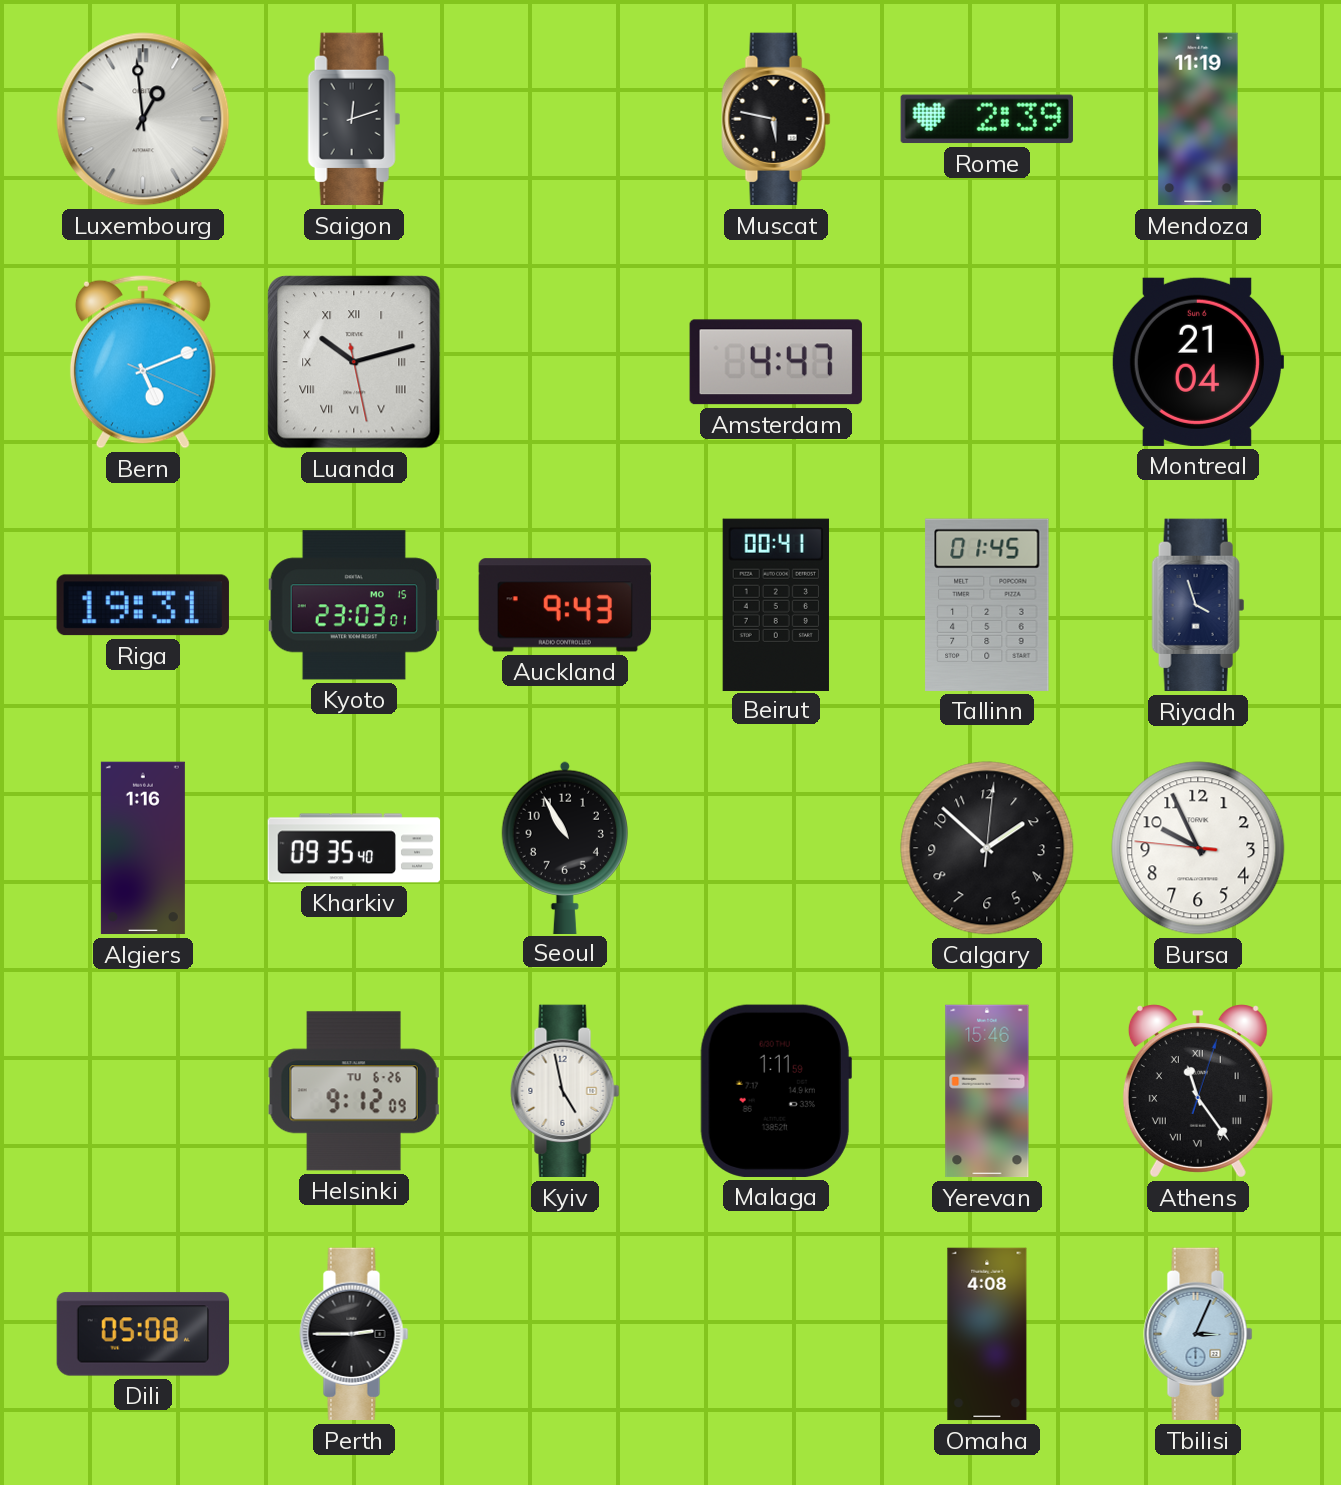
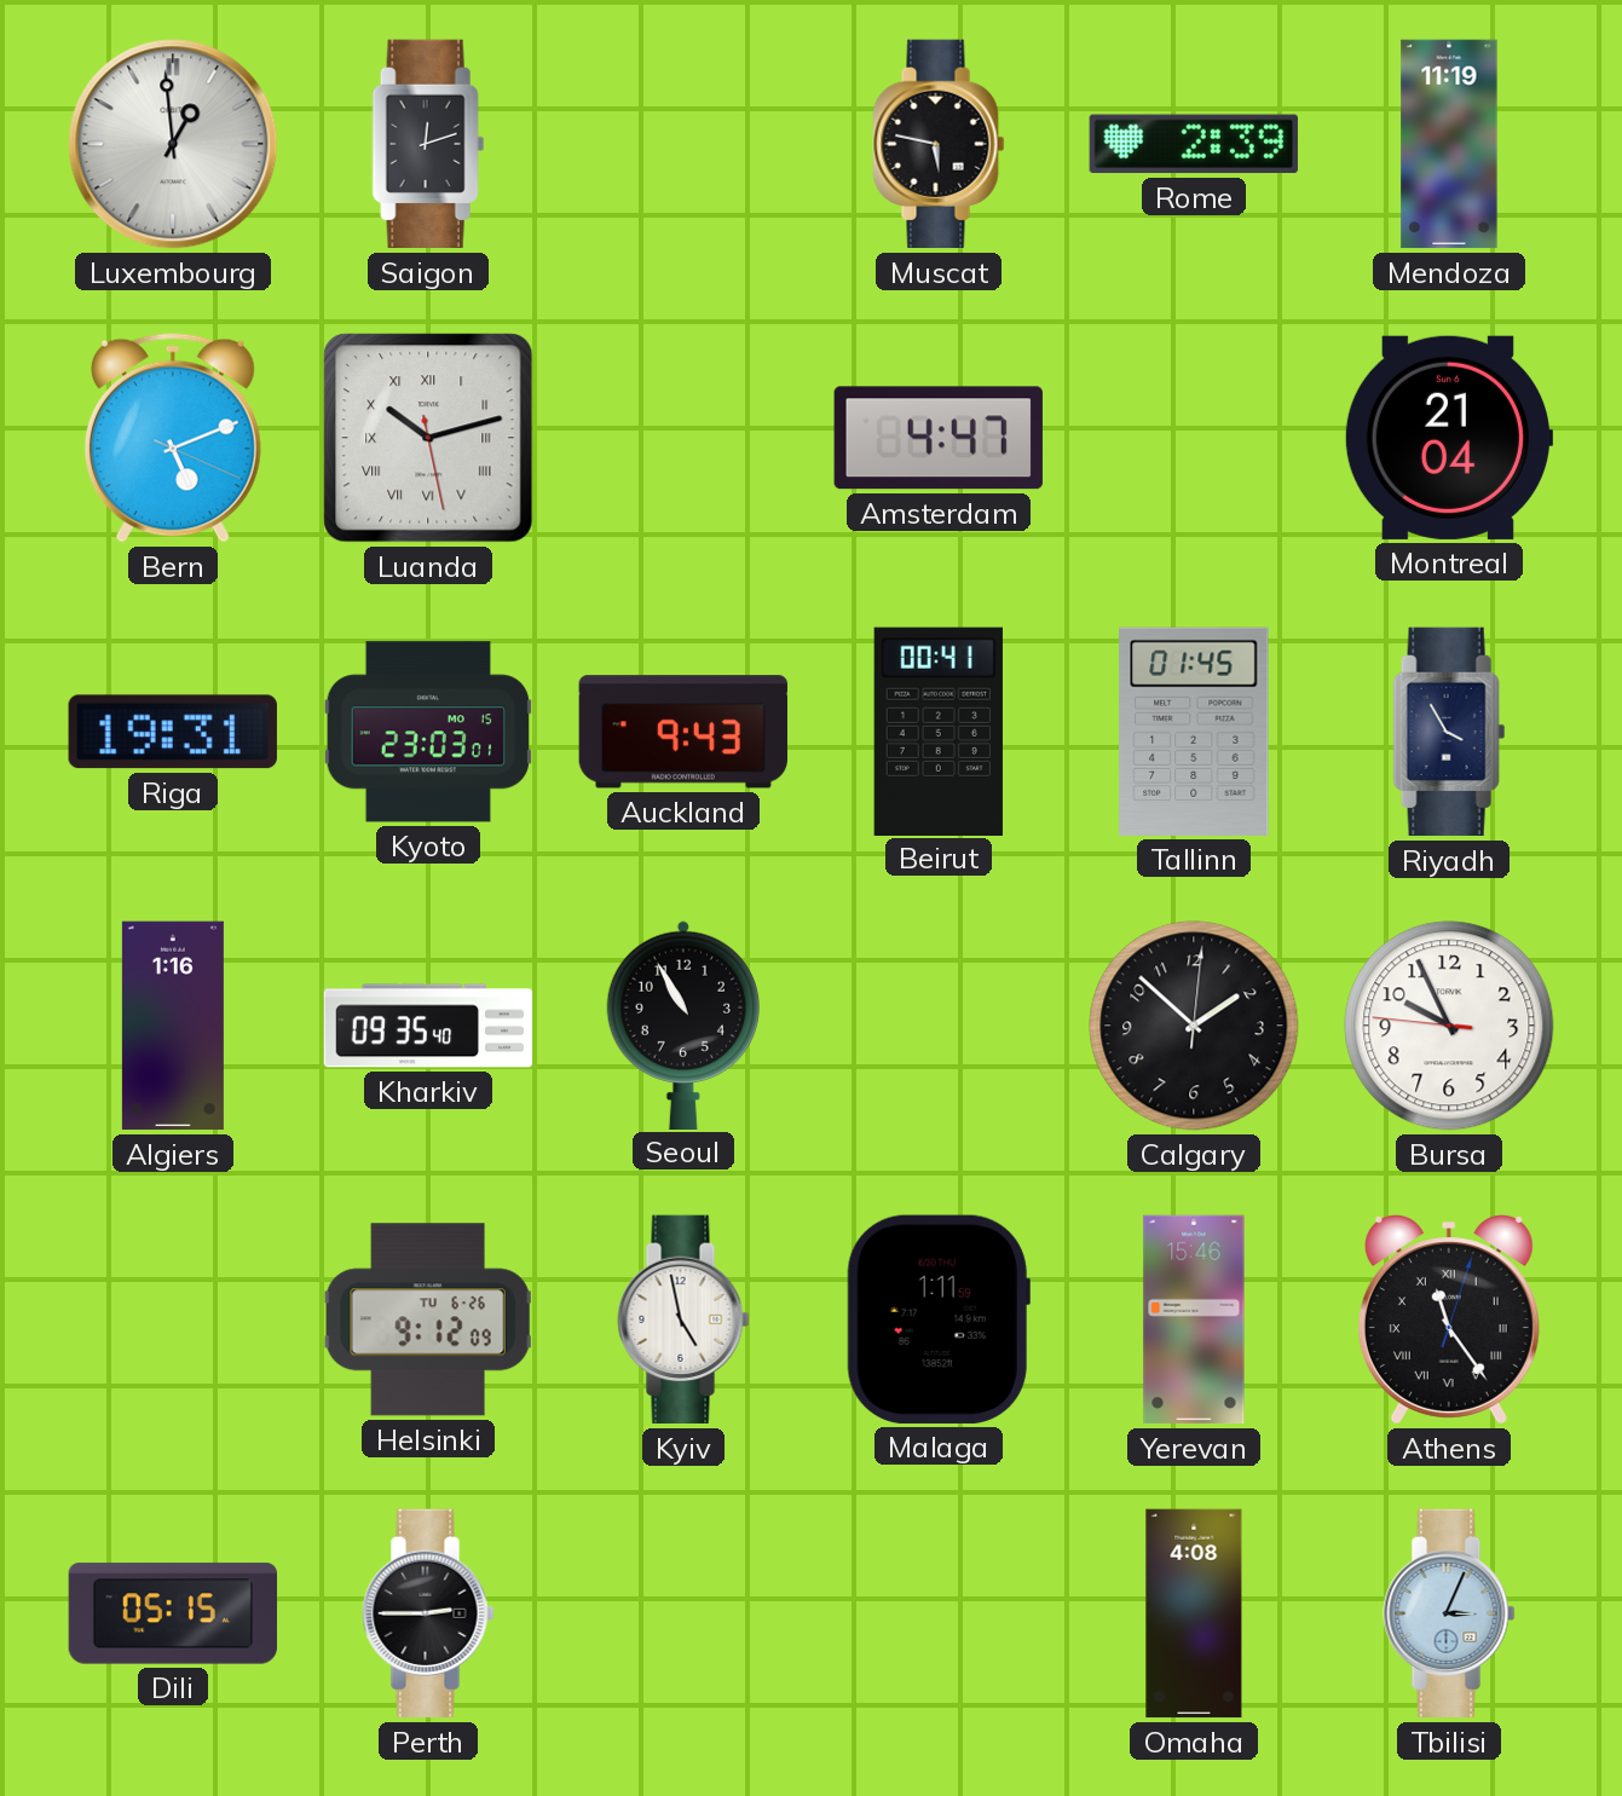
Riyadh: 3:57 -> 3:55
Dili: 05:08 -> 05:15
